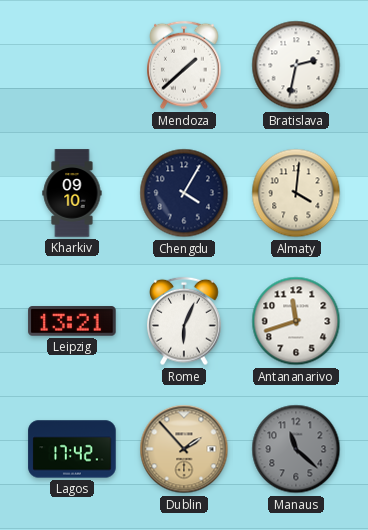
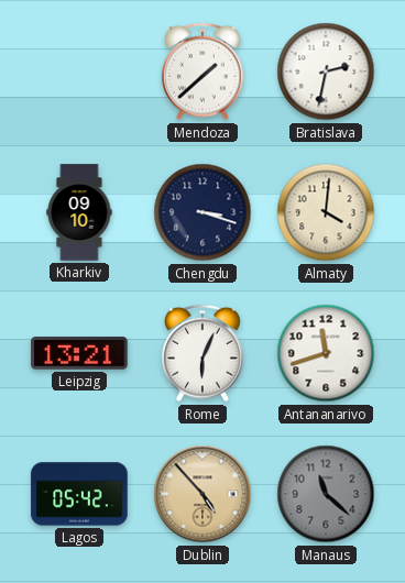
Chengdu: 4:05 -> 3:18
Lagos: 17:42 -> 05:42
Dublin: 1:53 -> 4:53
